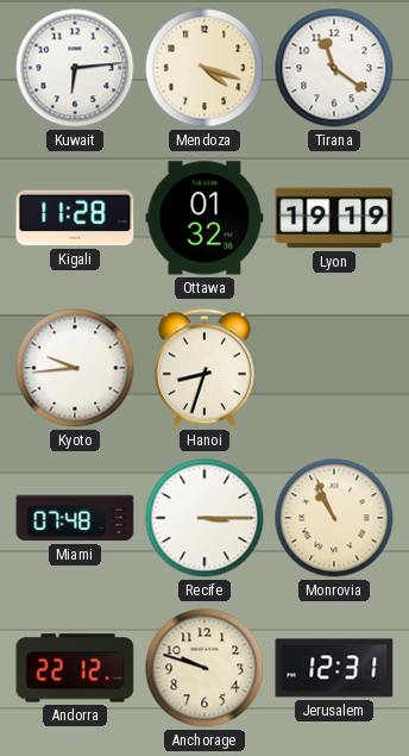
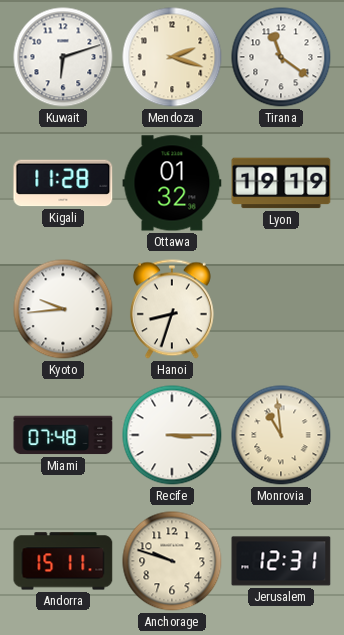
Kuwait: 6:14 -> 6:12
Mendoza: 4:18 -> 2:18
Monrovia: 10:56 -> 10:59
Andorra: 22:12 -> 15:11
